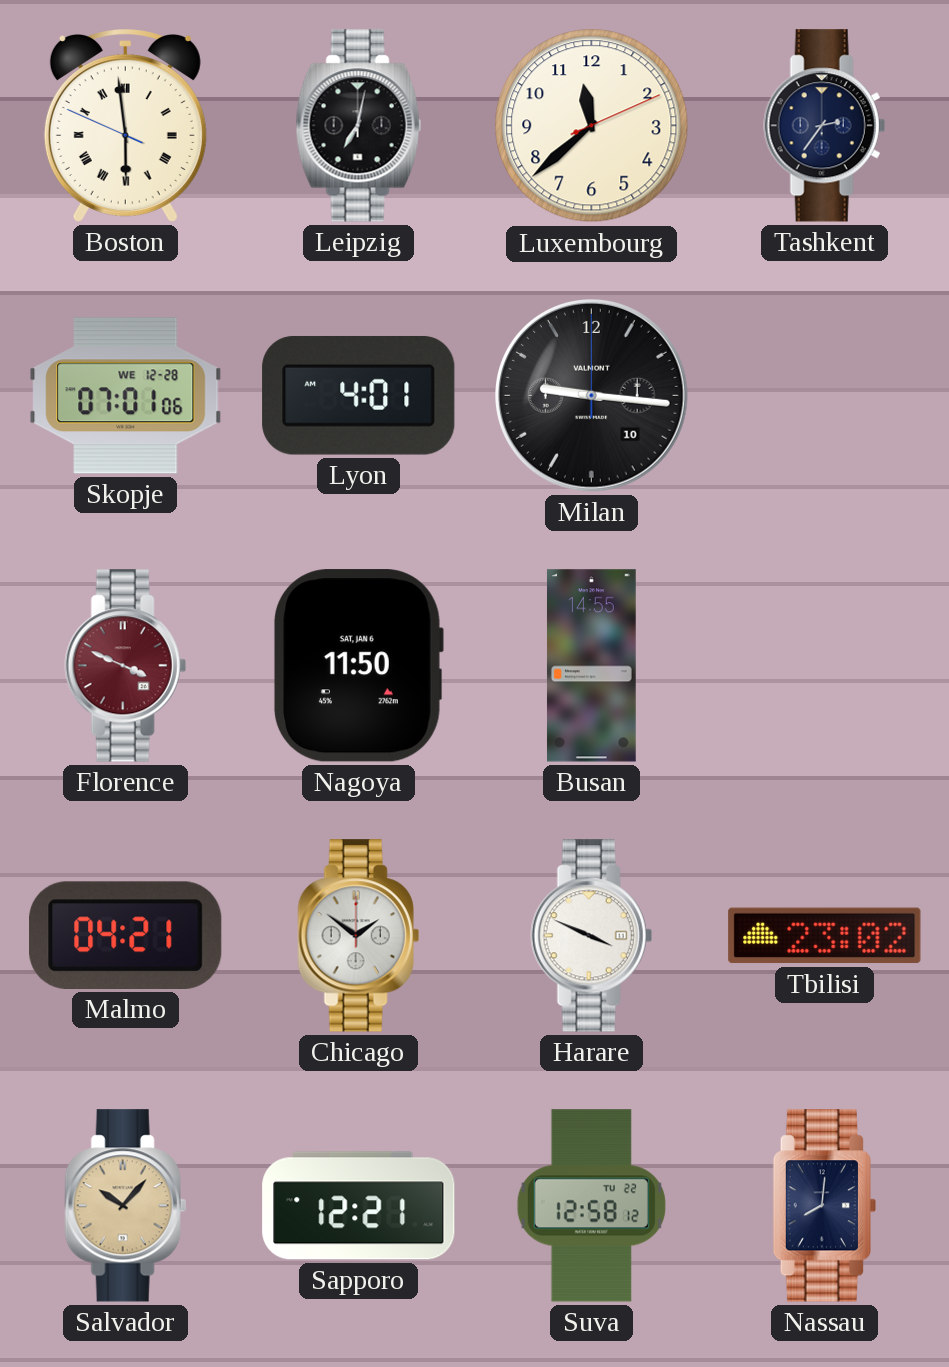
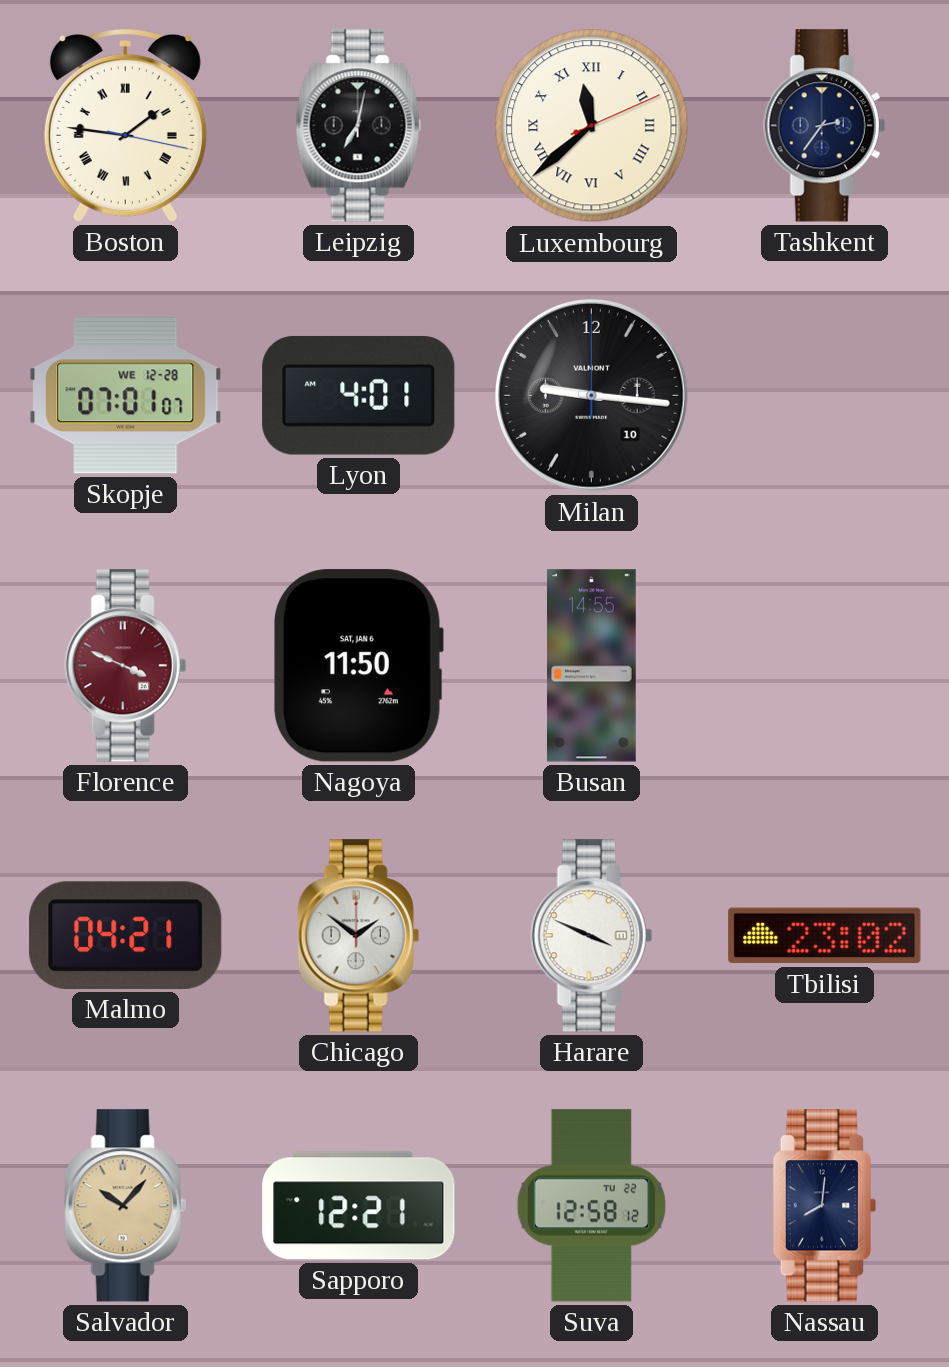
Boston: 5:58 -> 1:46
Luxembourg numerals: Arabic -> Roman
Skopje: 07:01:06 -> 07:01:07
